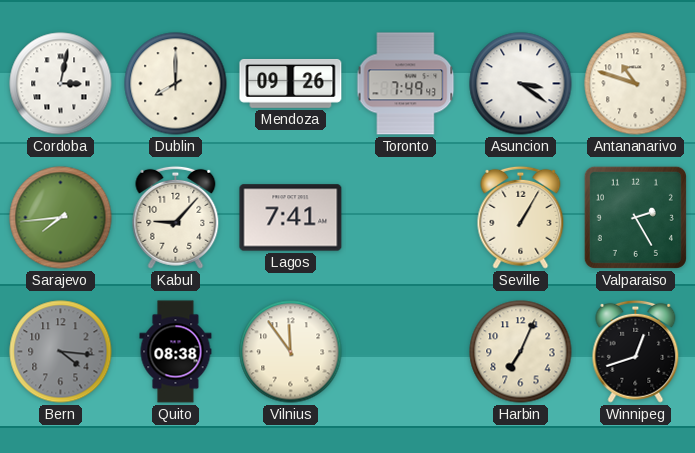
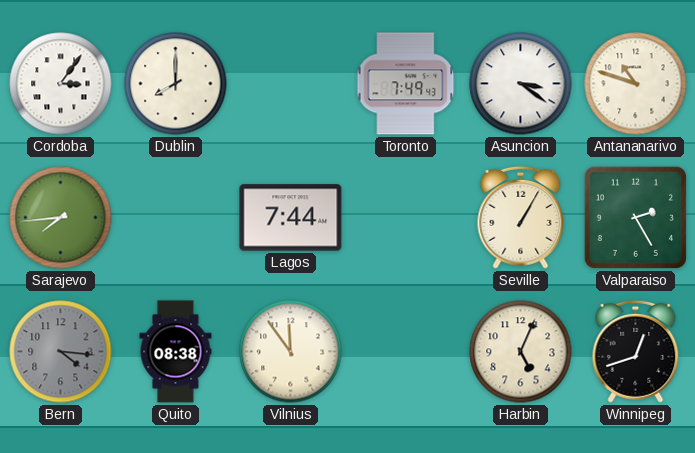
Cordoba: 3:02 -> 3:06
Mendoza: 09:26 -> none
Kabul: 9:07 -> none
Lagos: 7:41 -> 7:44
Harbin: 7:04 -> 5:04
